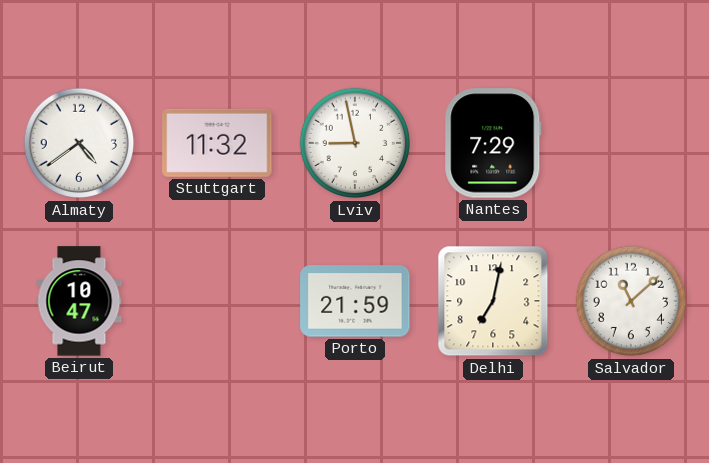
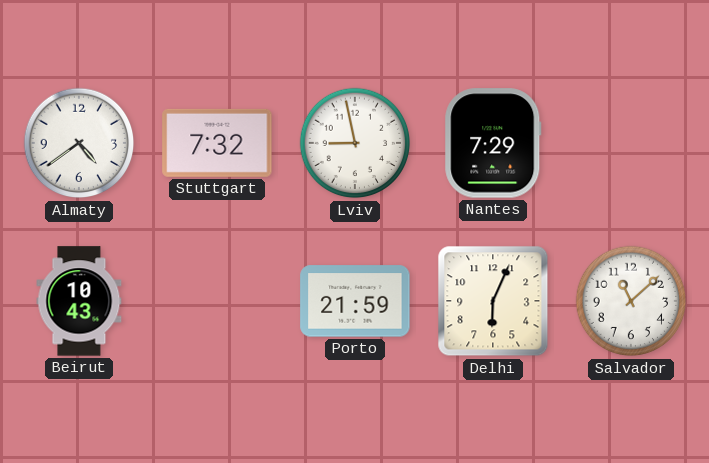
Stuttgart: 11:32 -> 7:32
Beirut: 10:47 -> 10:43
Delhi: 7:02 -> 6:04
